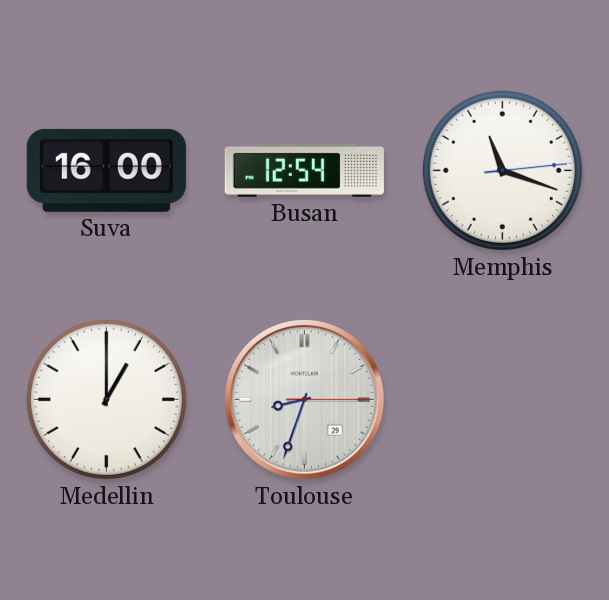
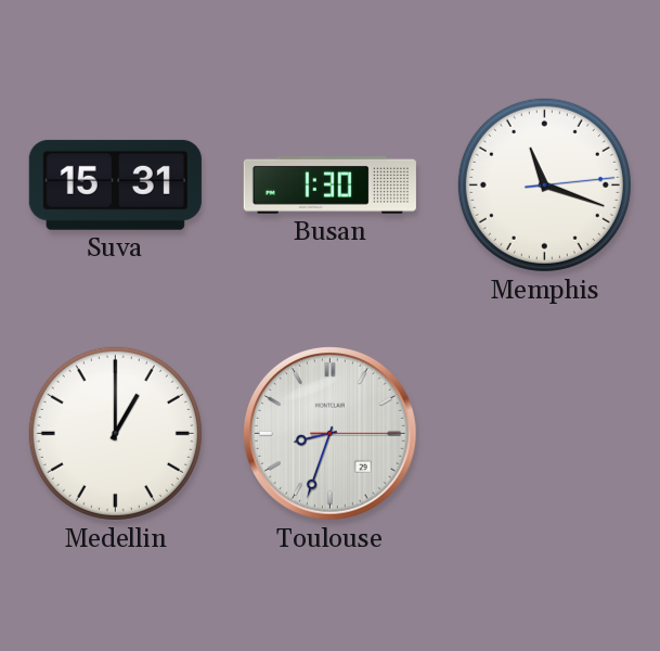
Suva: 16:00 -> 15:31
Busan: 12:54 -> 1:30
